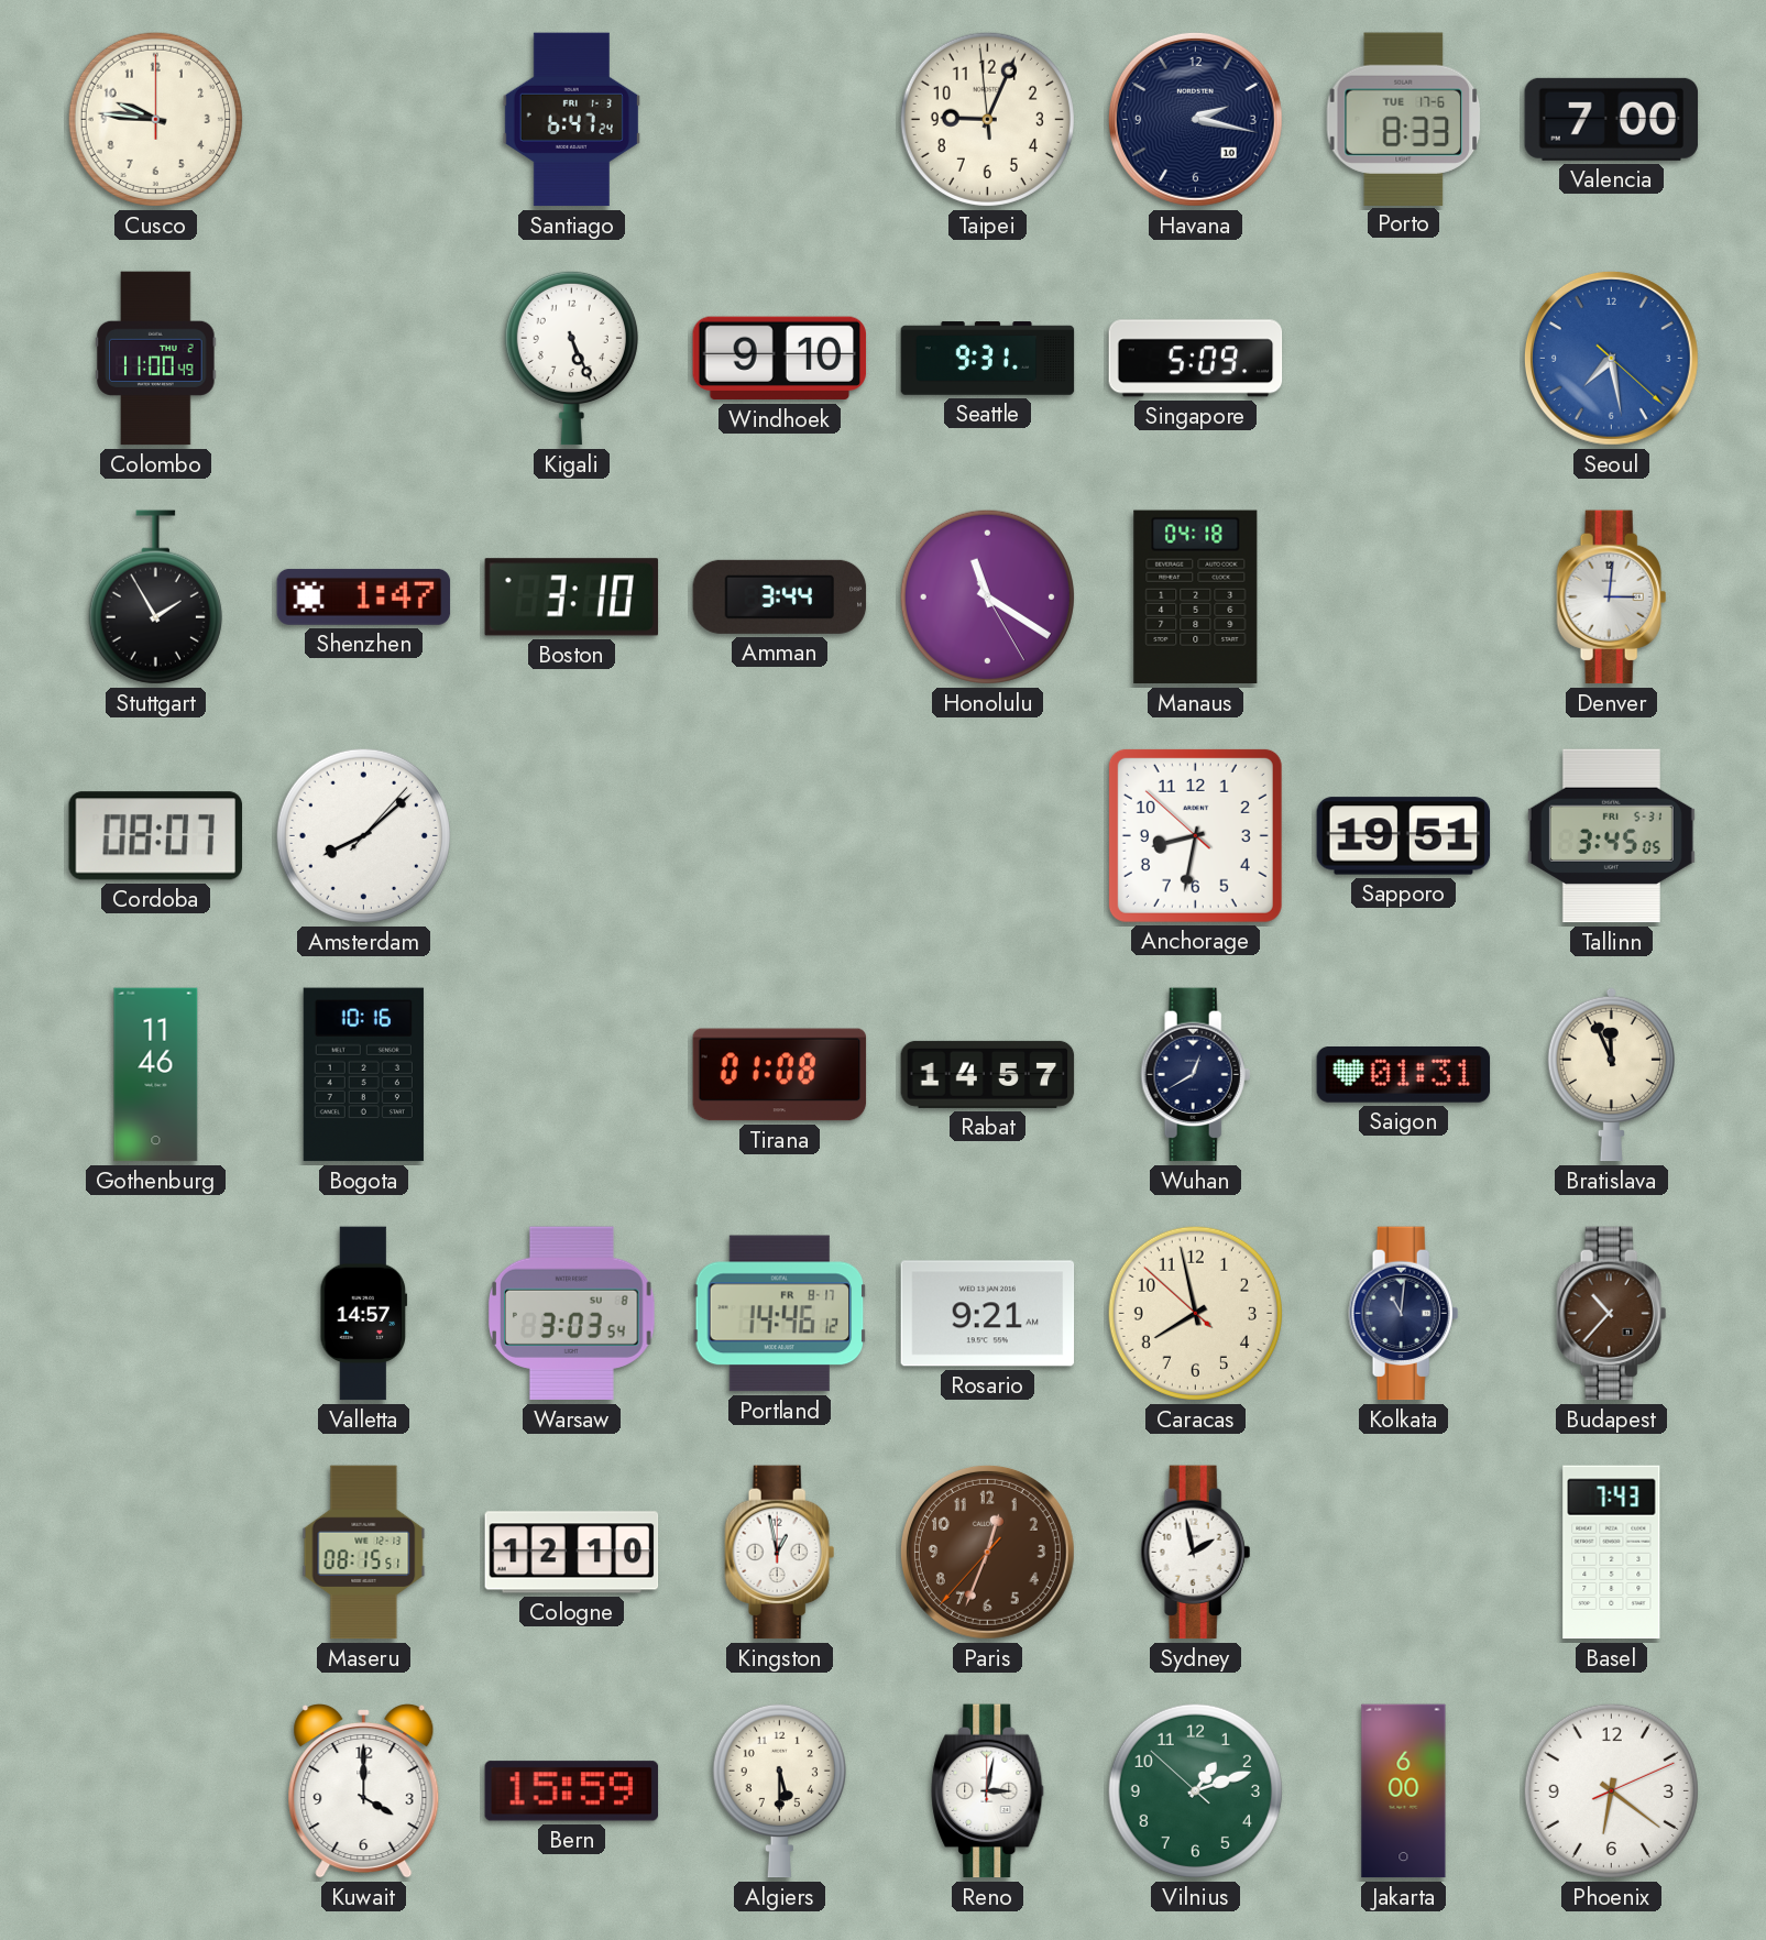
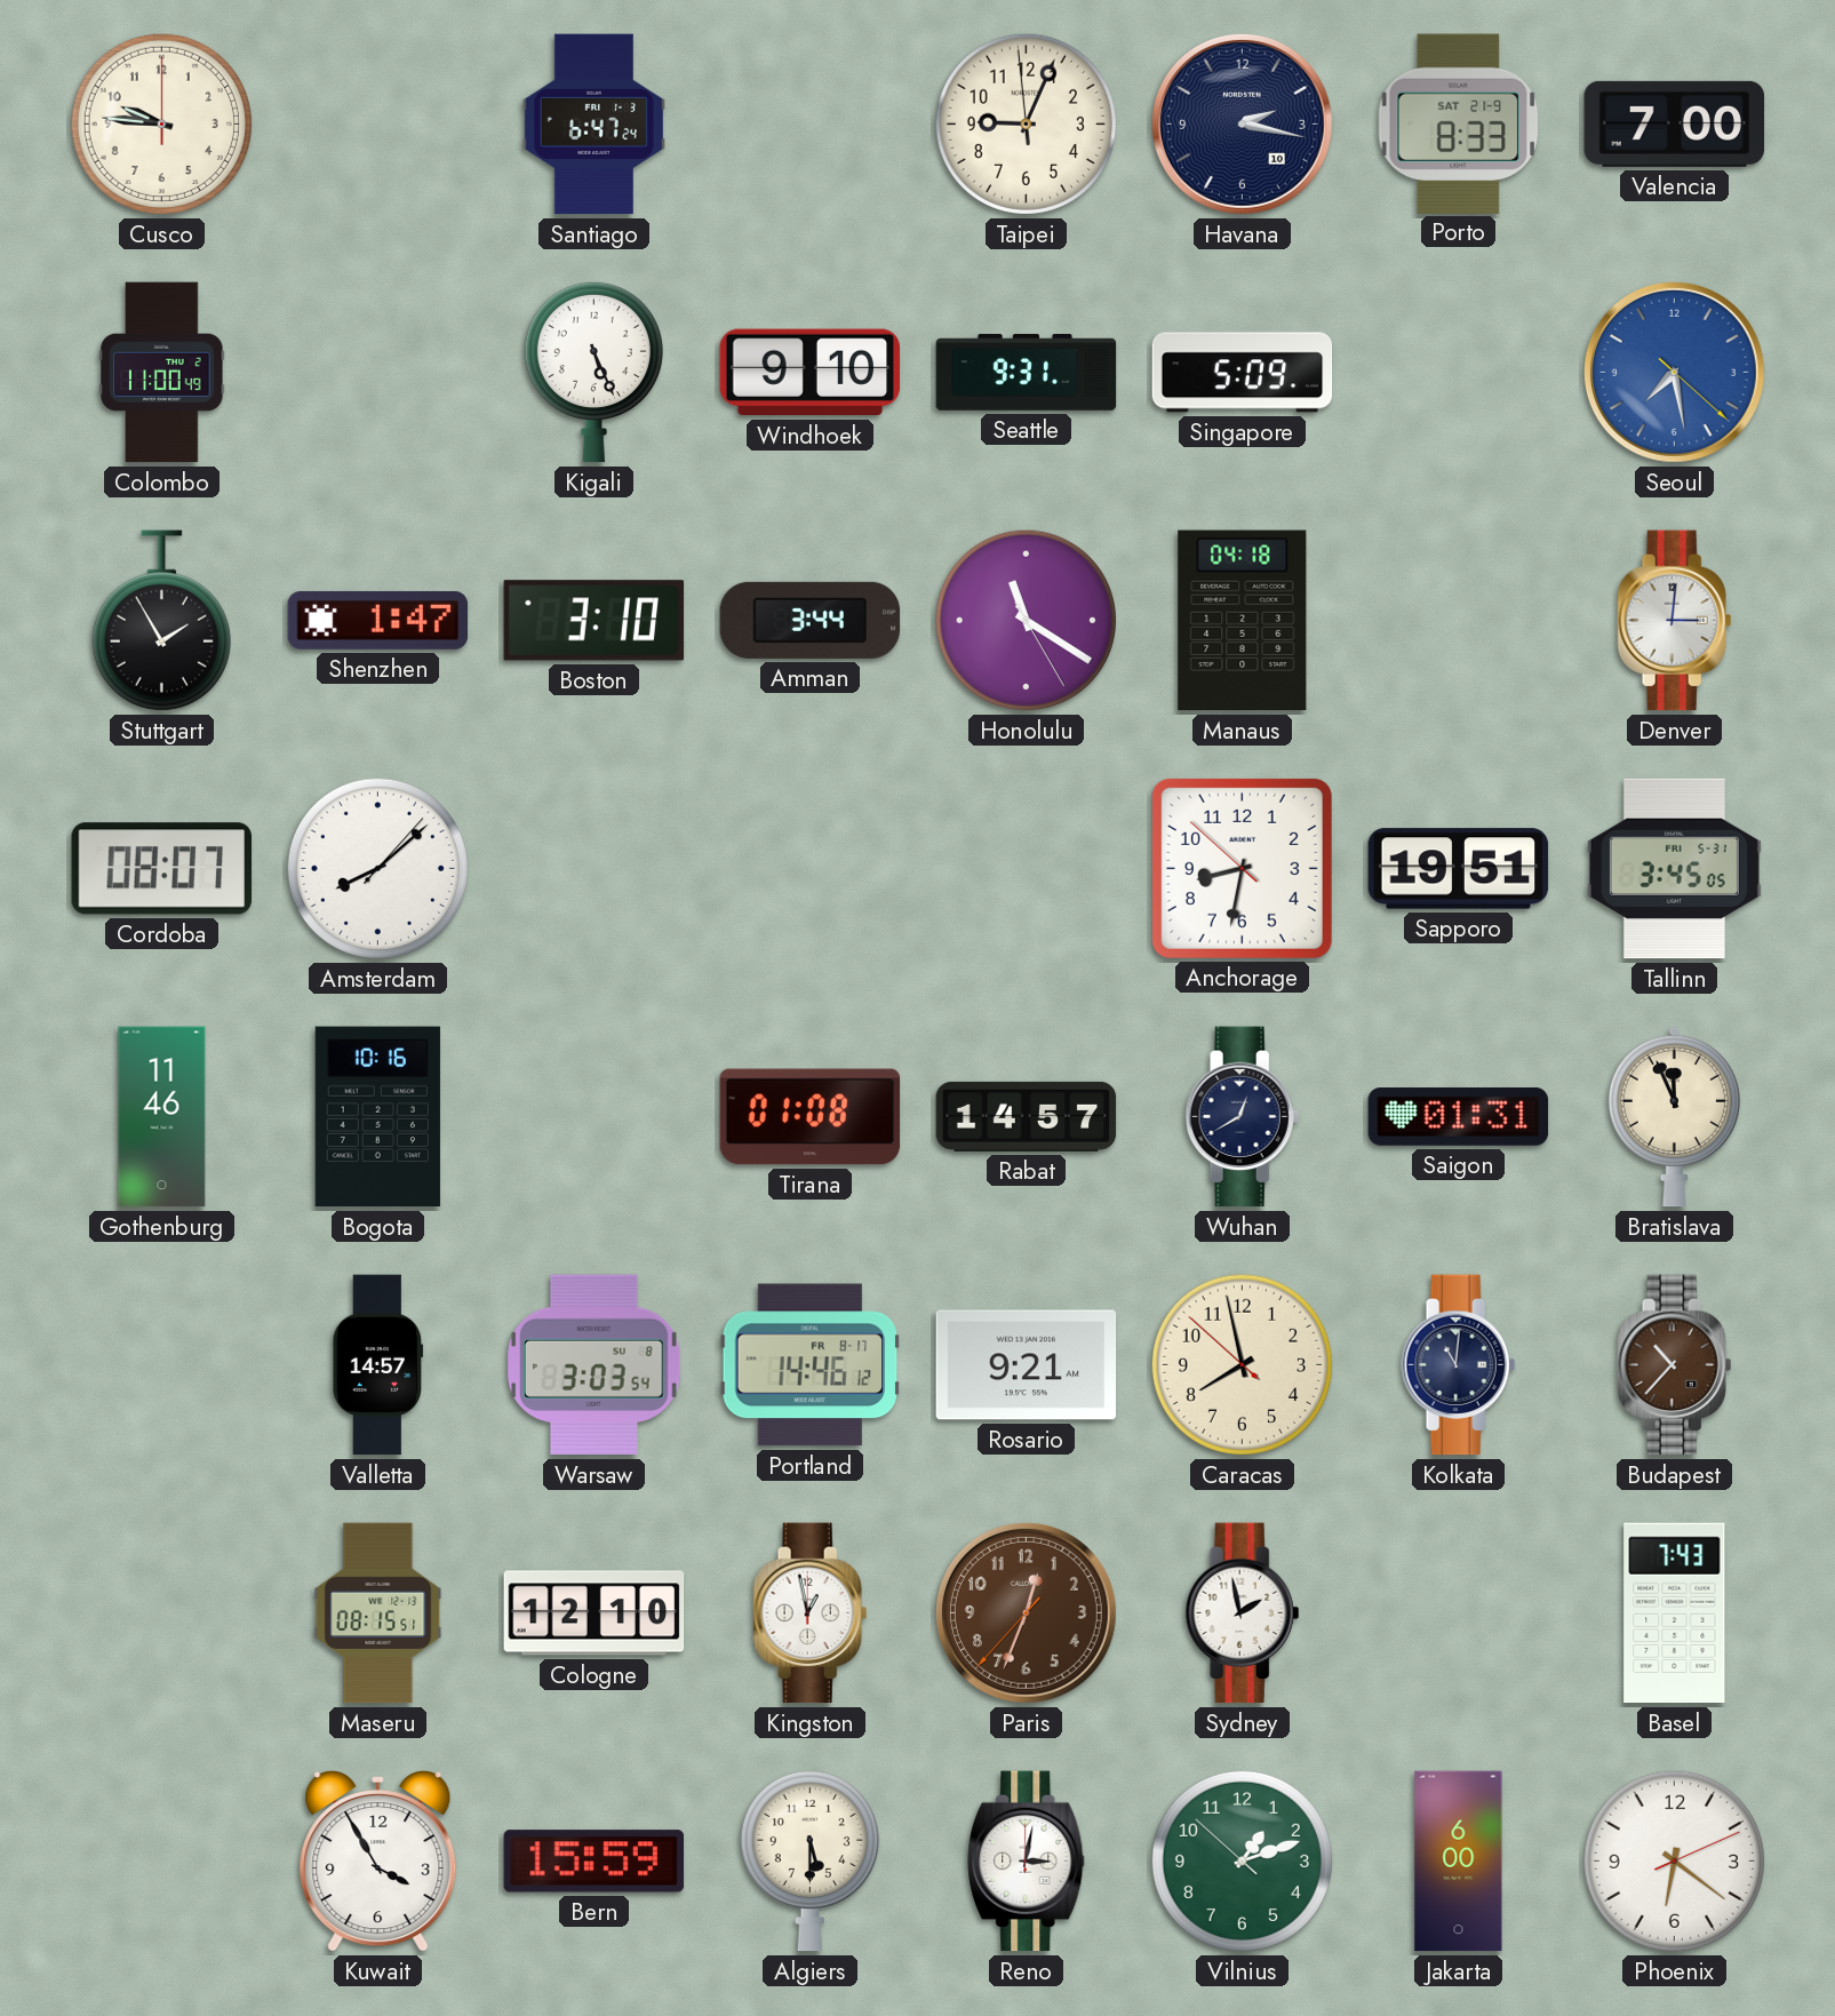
Porto date: TUE 17-6 -> SAT 21-9
Kuwait: 4:00 -> 3:55
